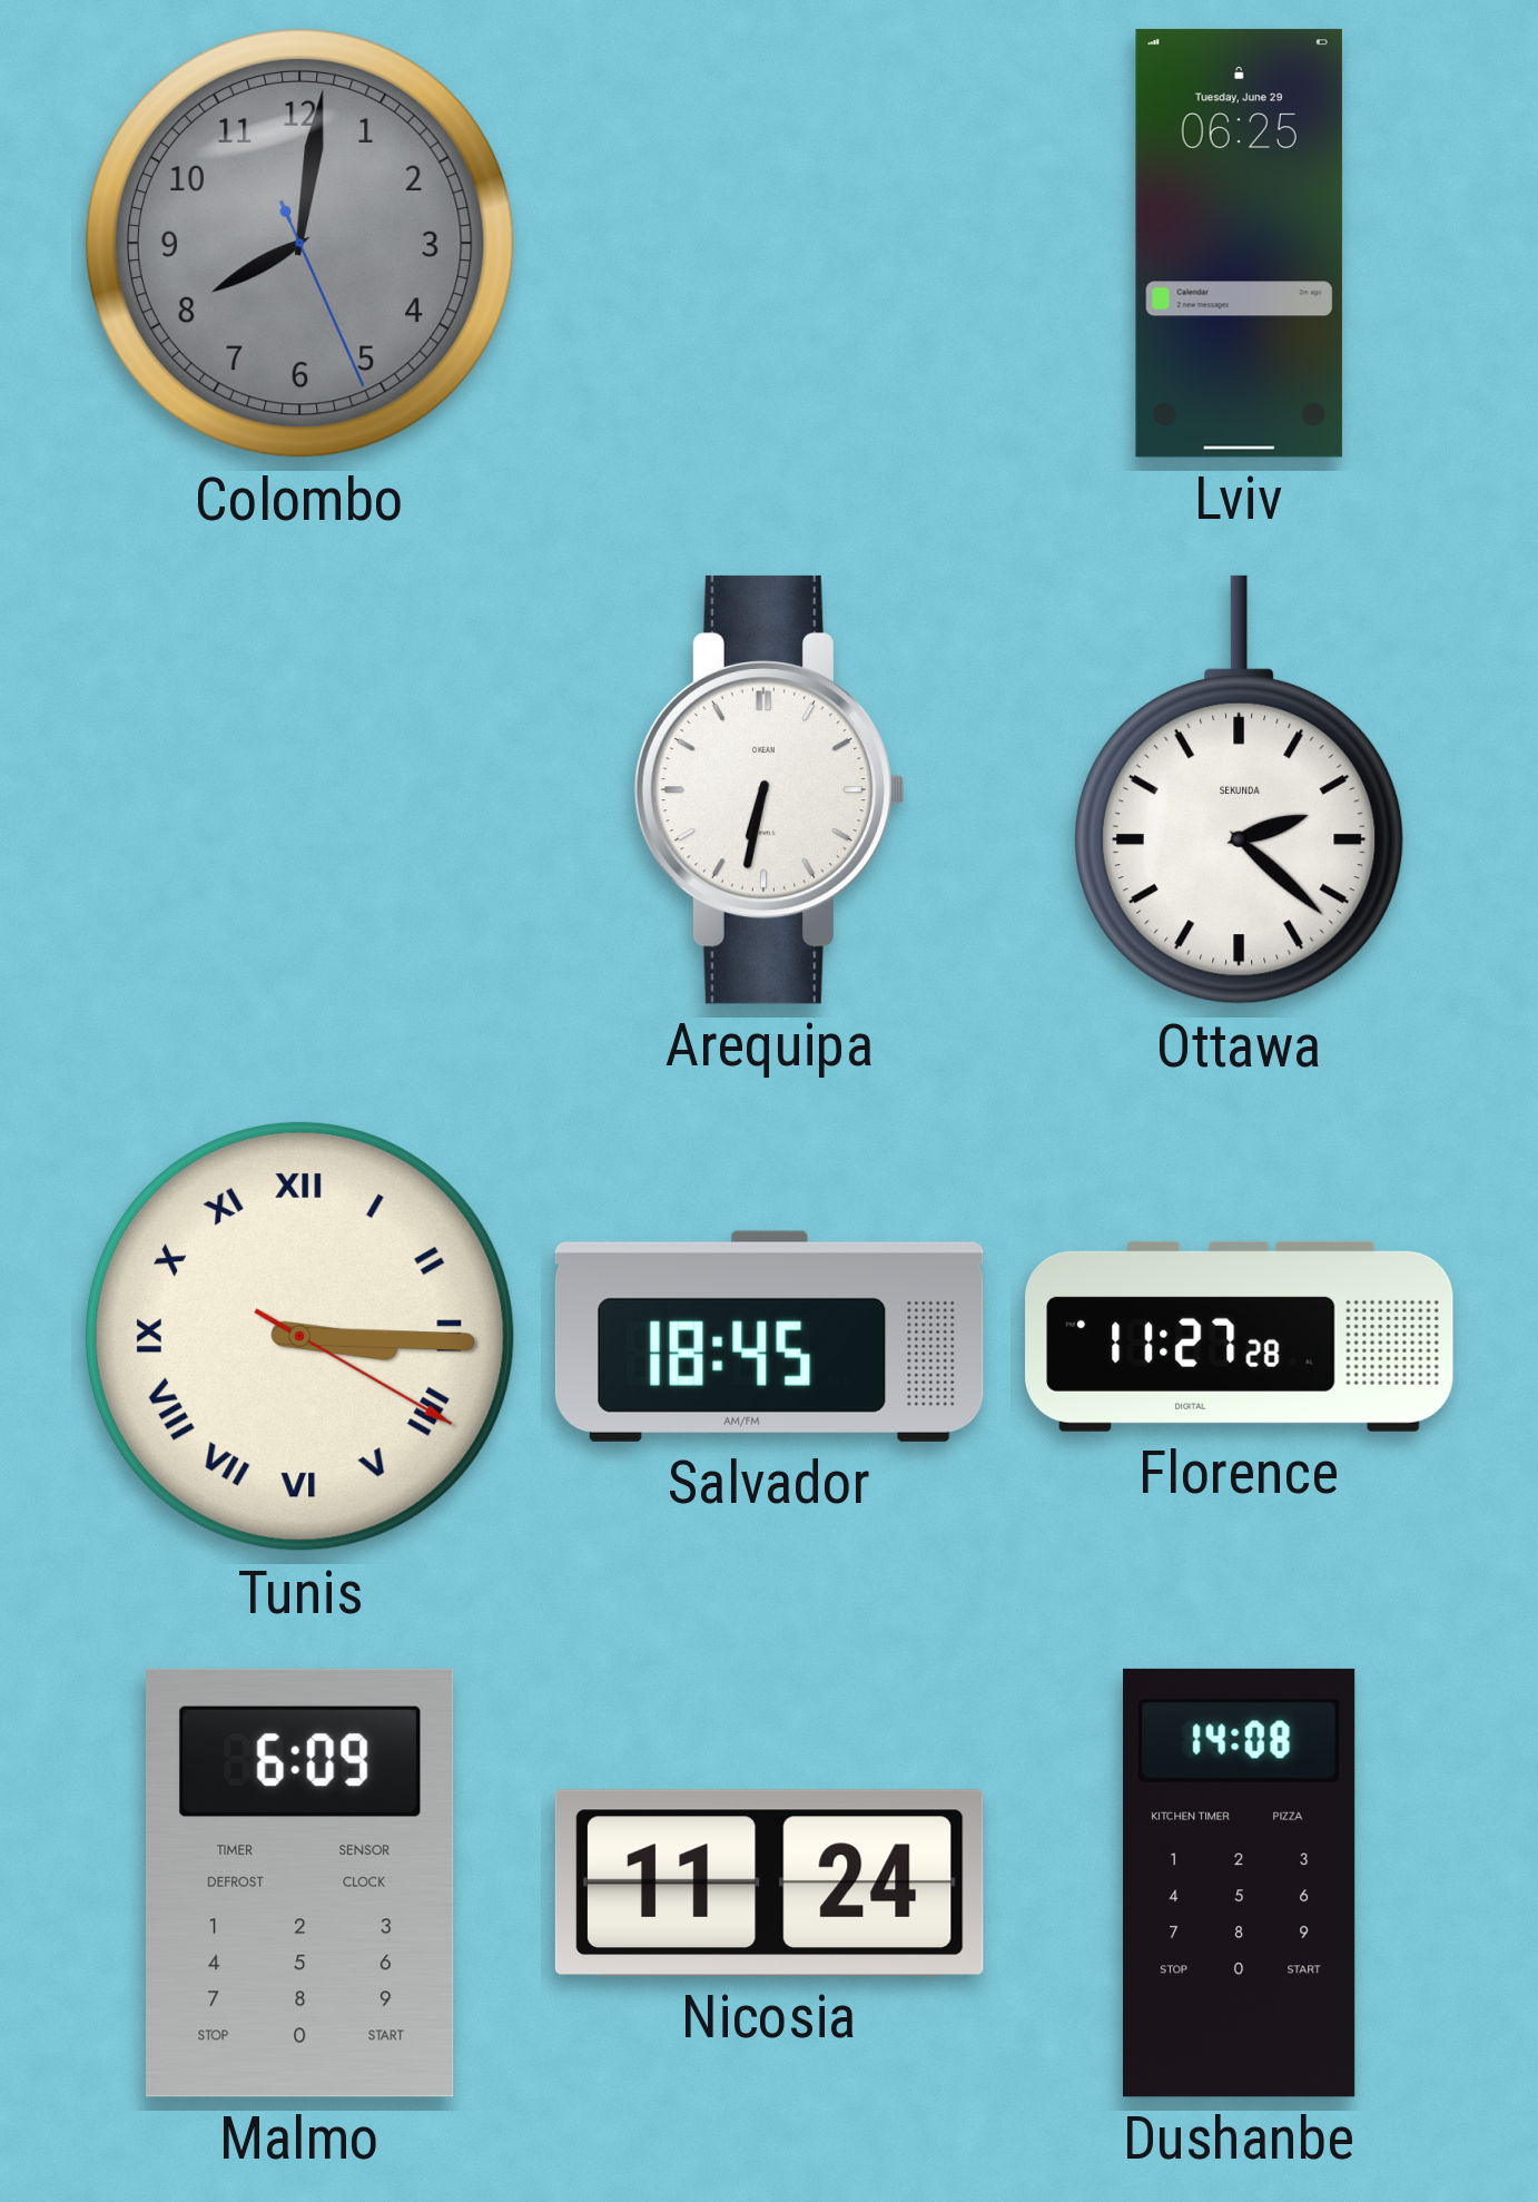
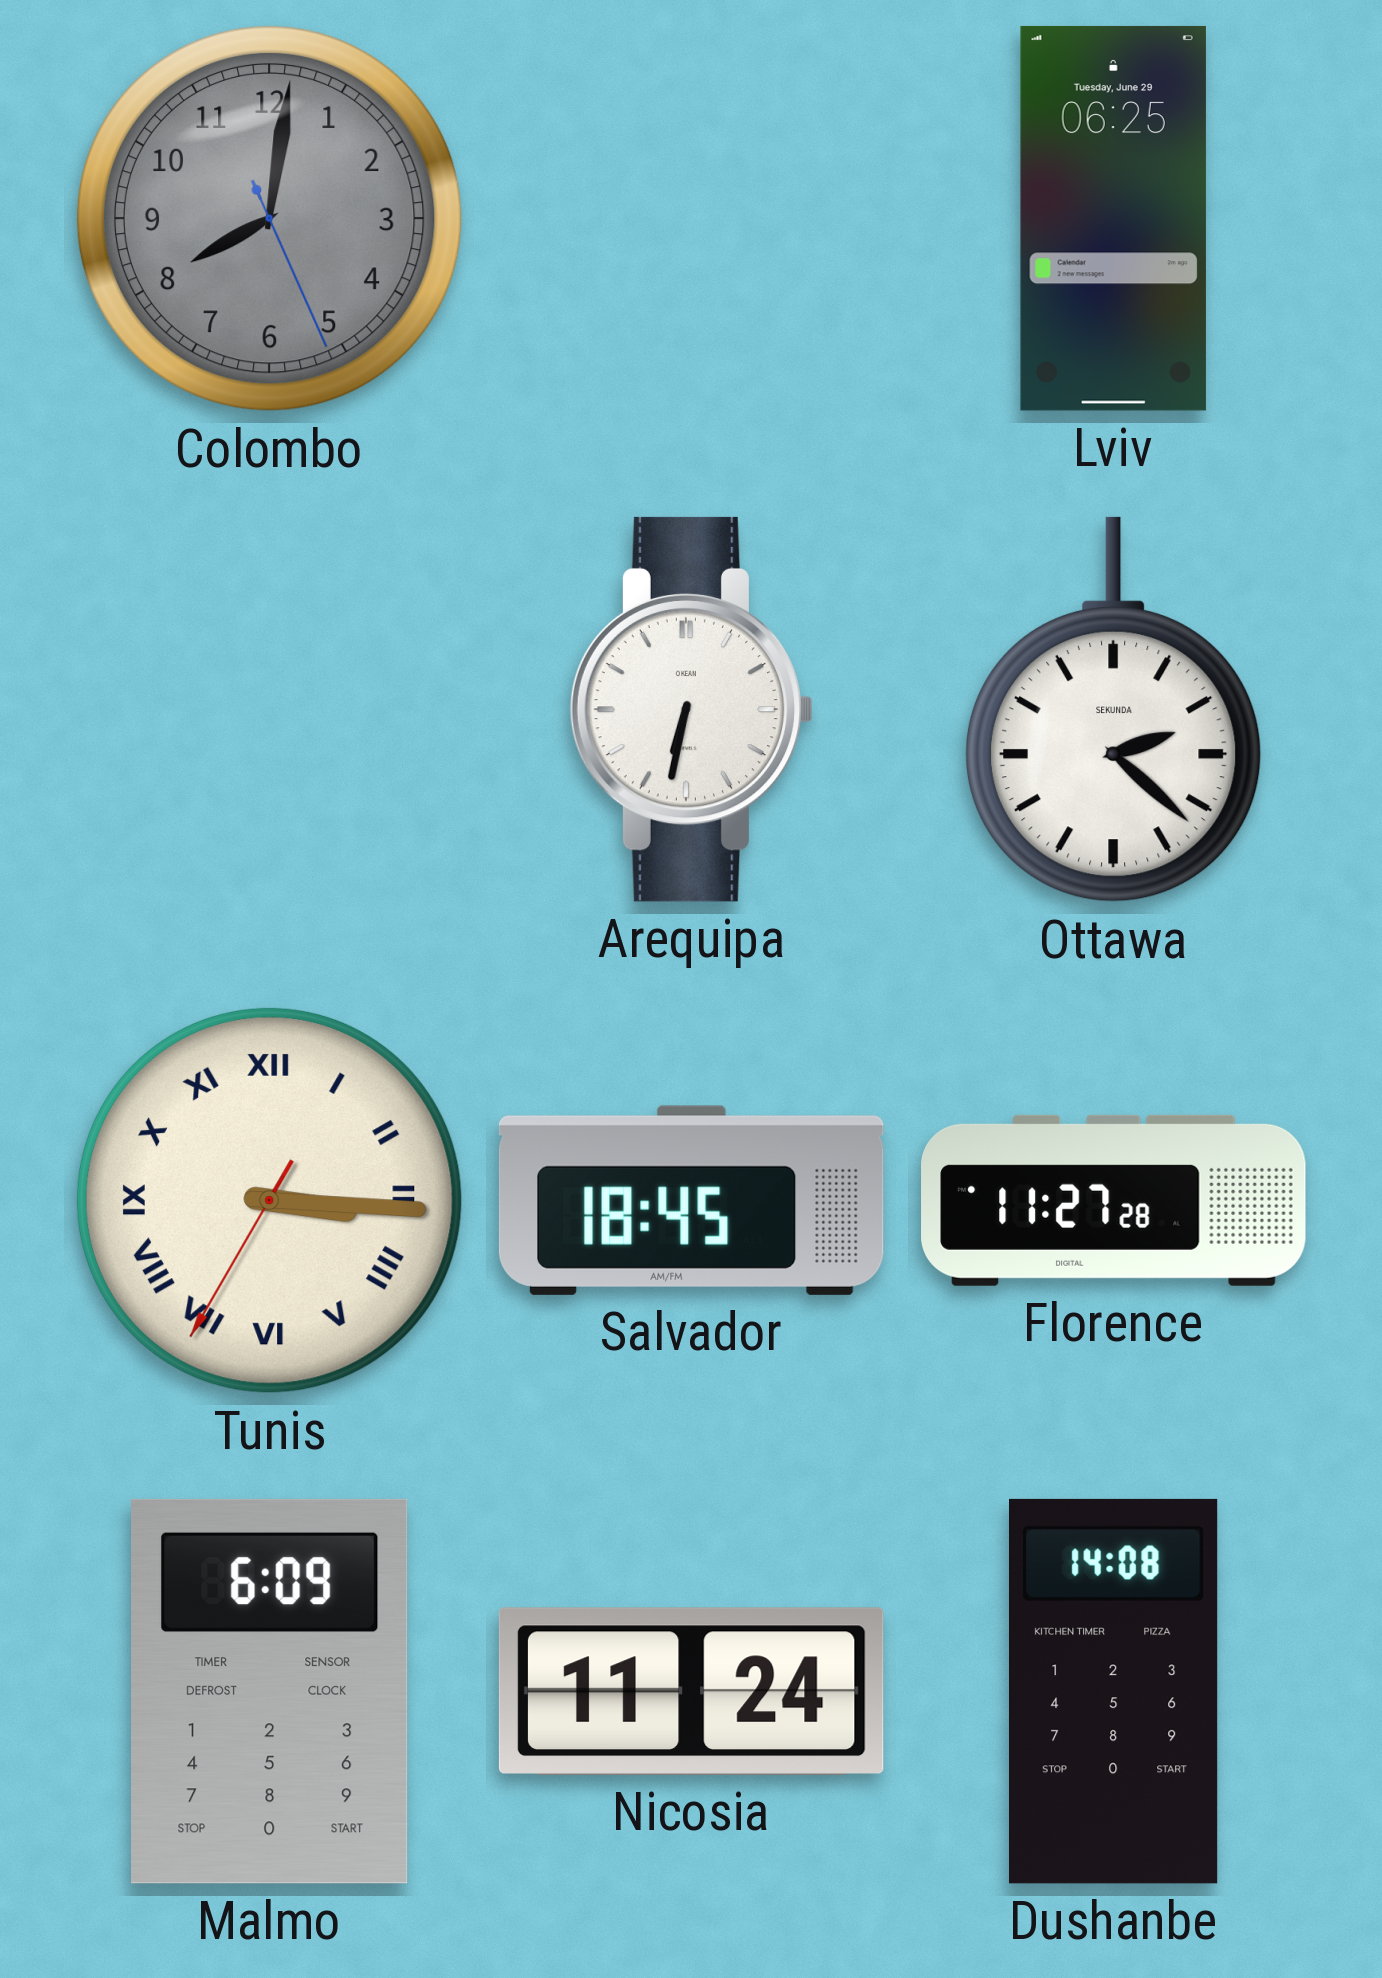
Tunis: 3:15:20 -> 3:15:35
